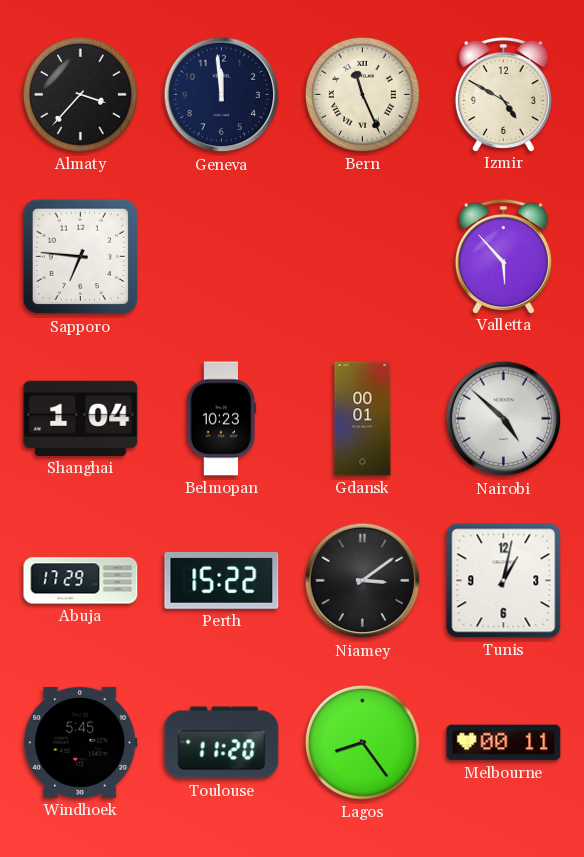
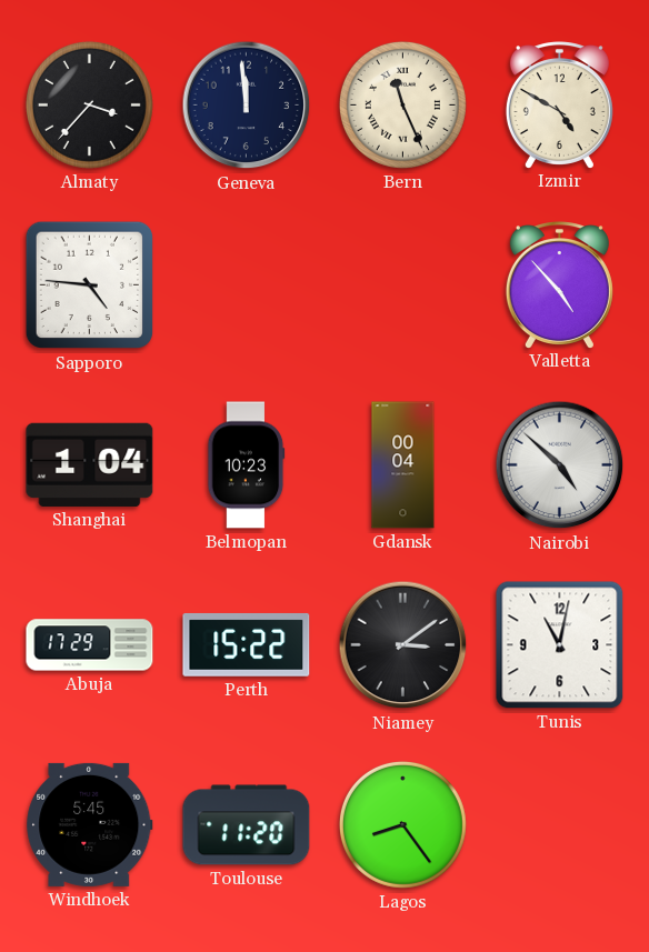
Sapporo: 6:46 -> 4:46
Valletta: 5:53 -> 4:53
Gdansk: 00:01 -> 00:04
Tunis: 1:02 -> 11:02
Melbourne: 00:11 -> none
